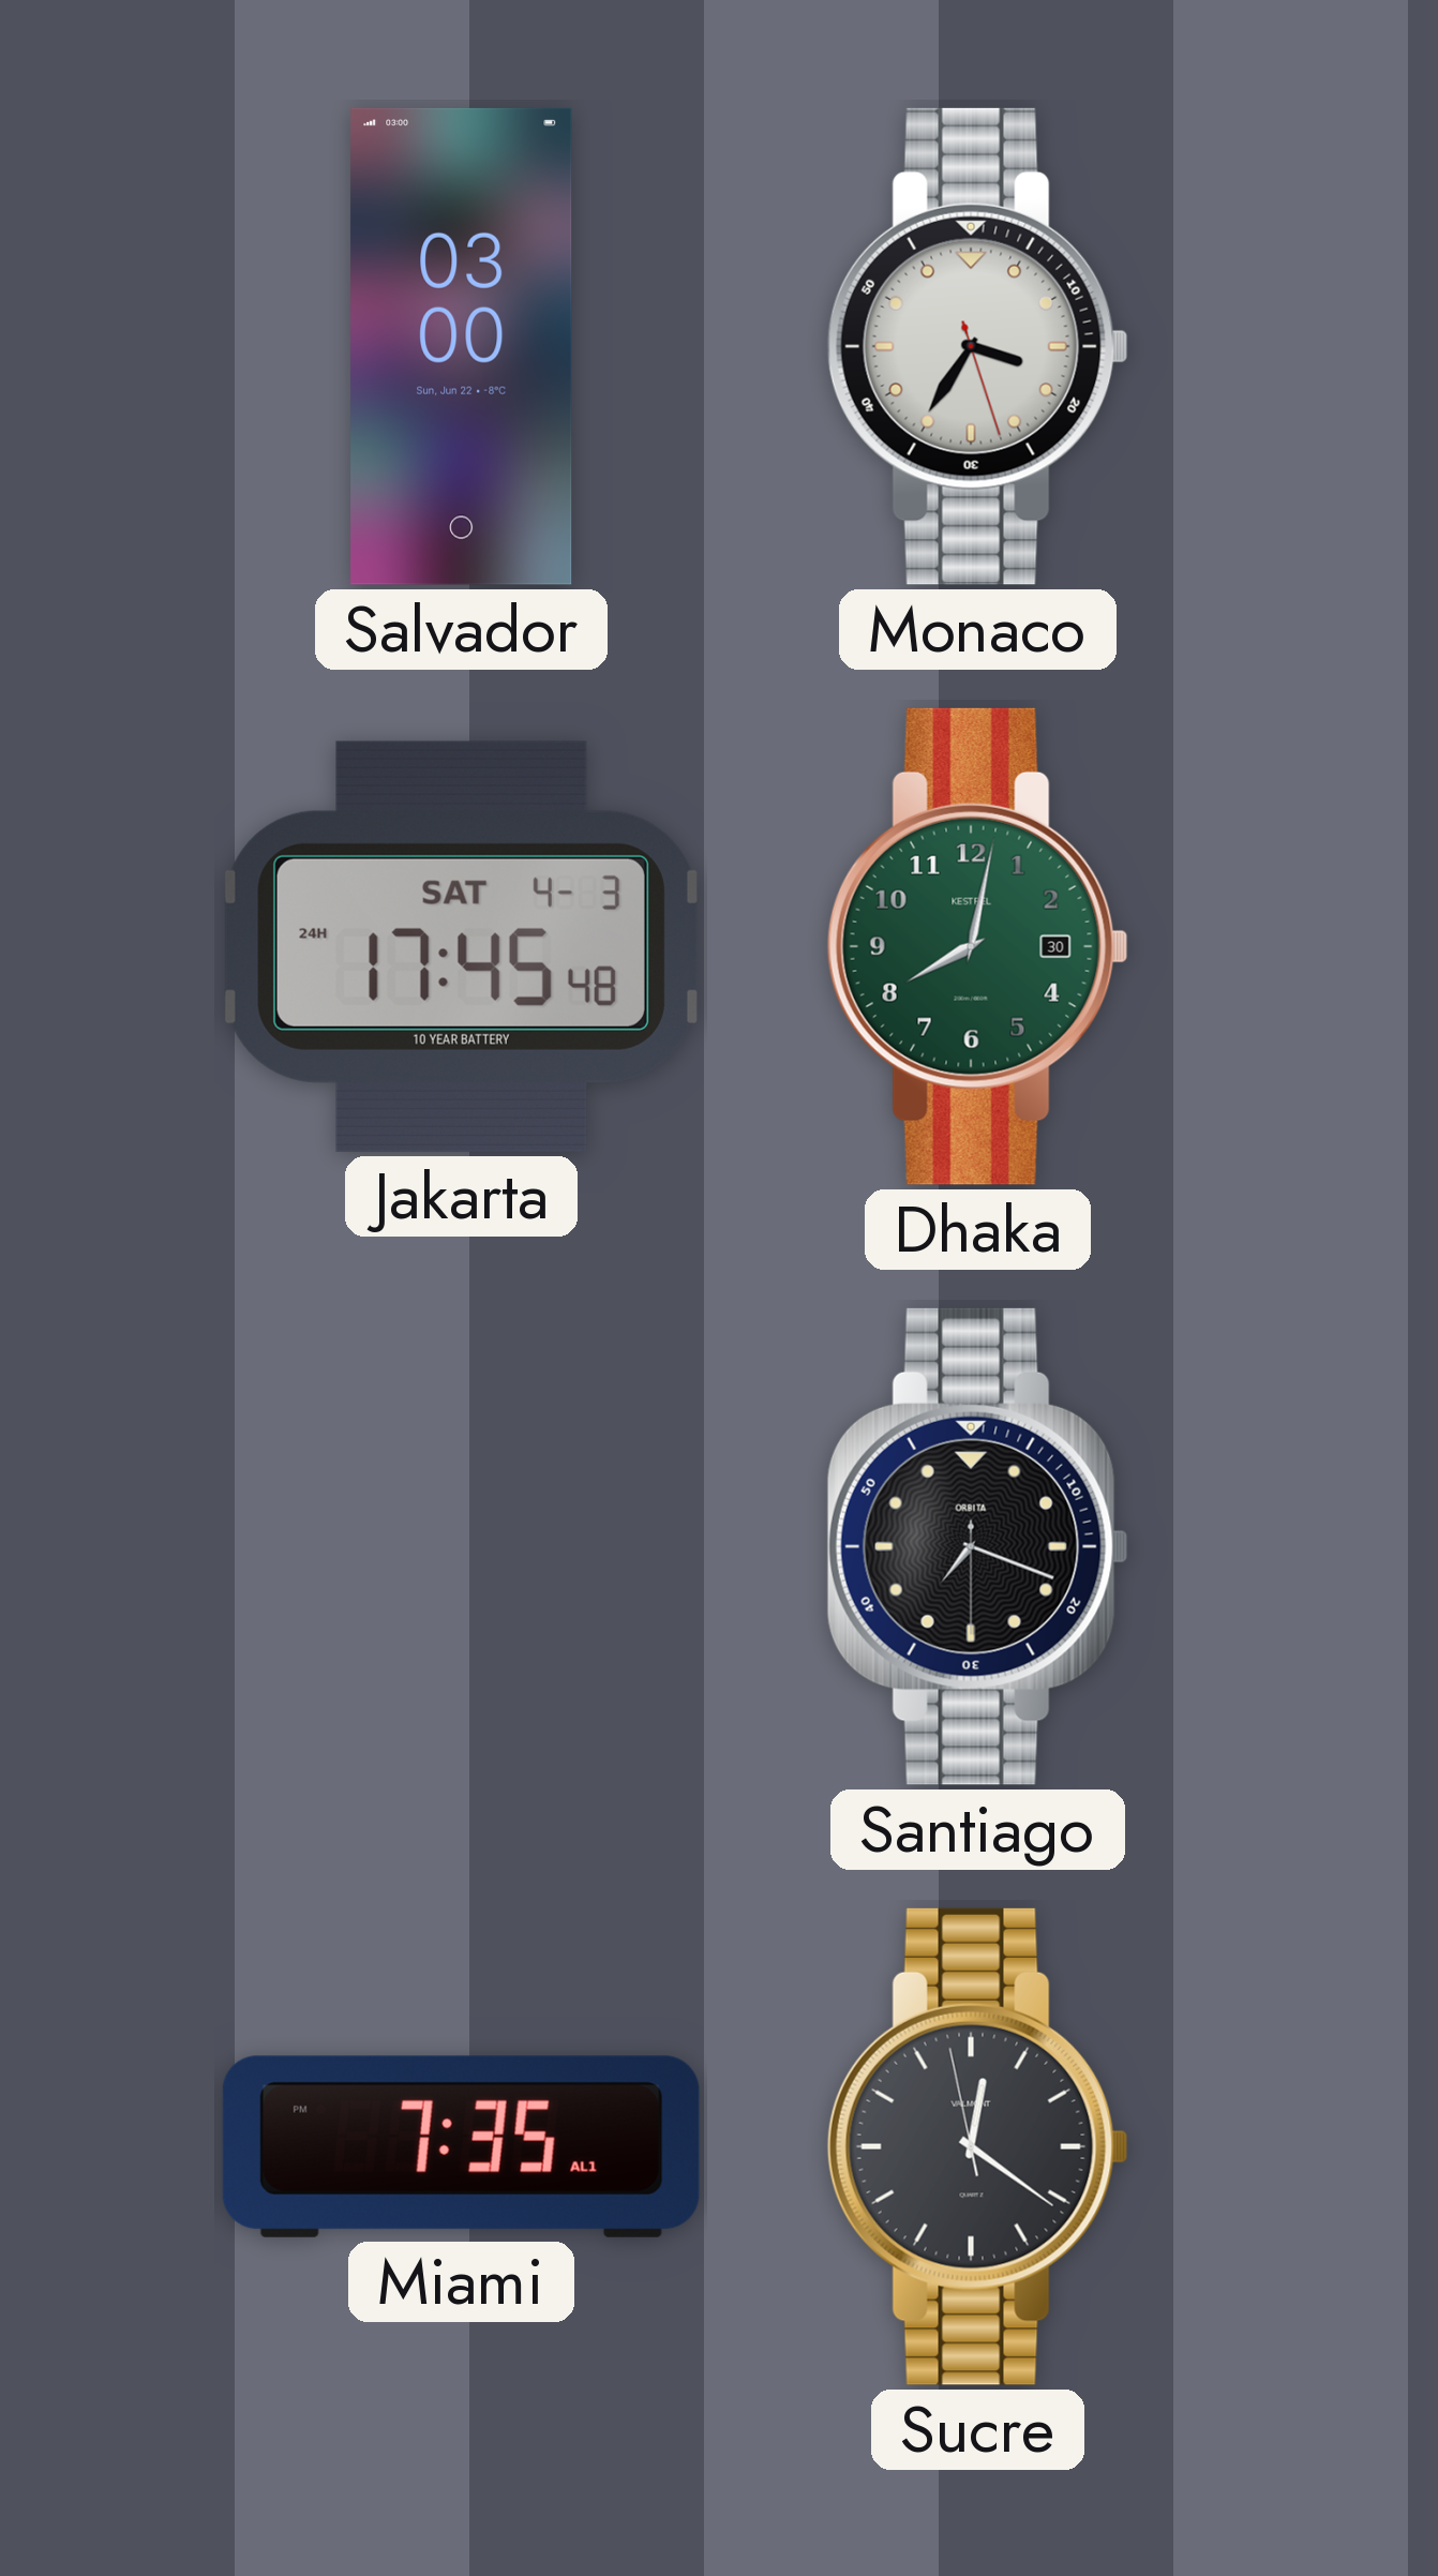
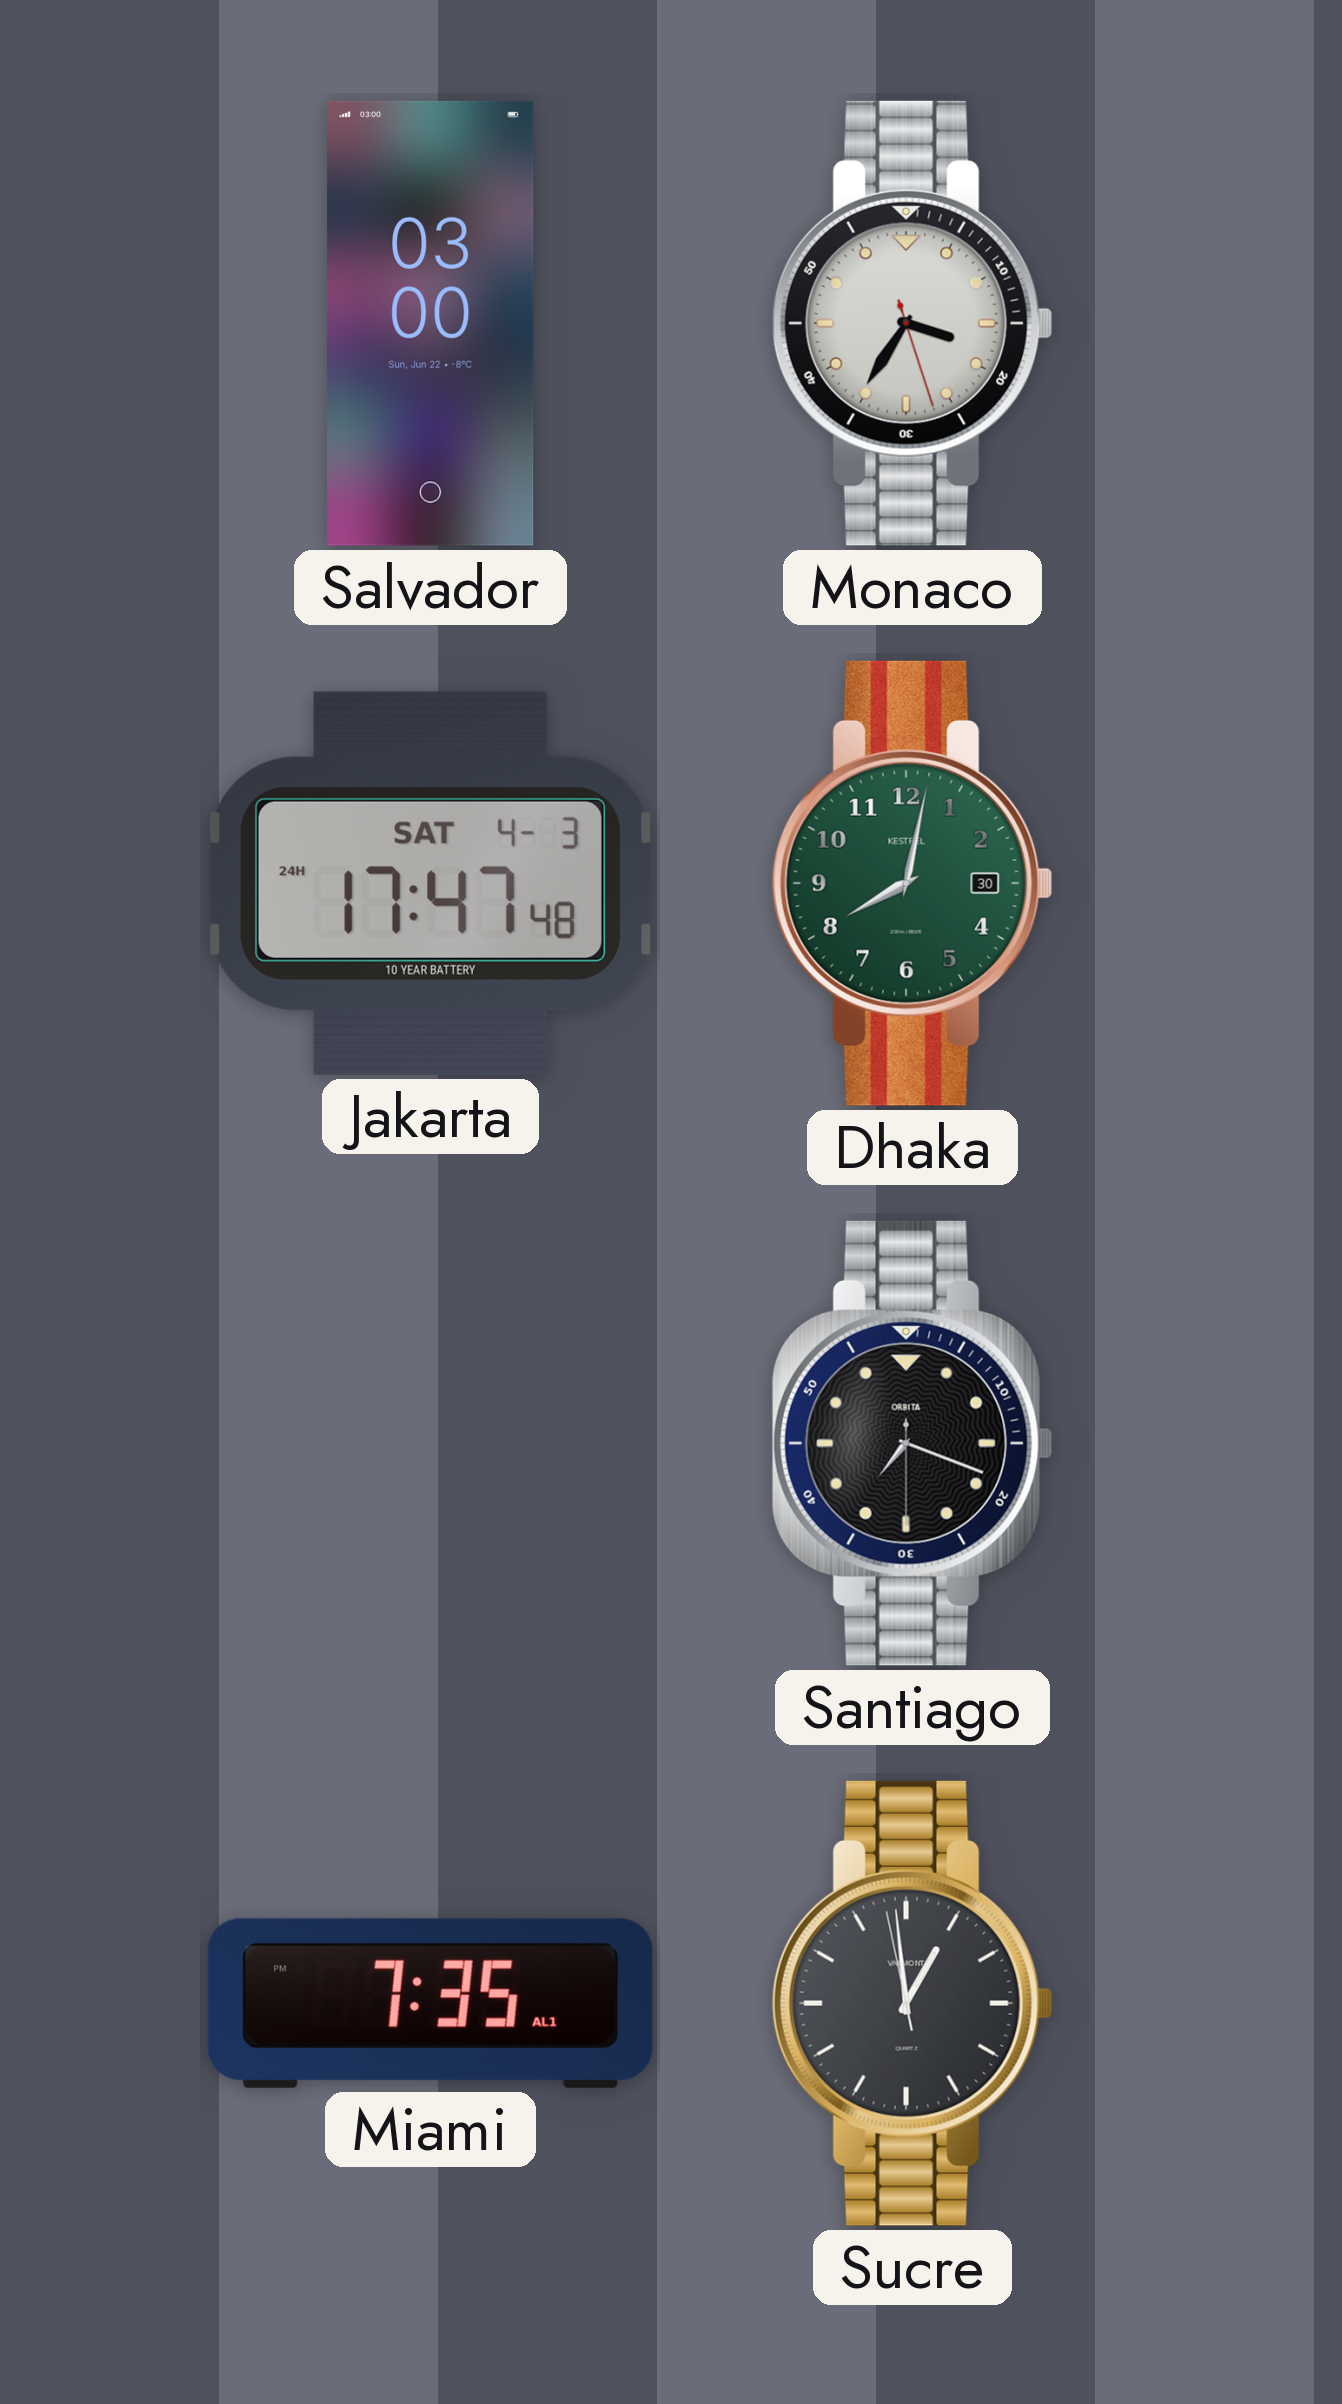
Jakarta: 17:45 -> 17:47
Sucre: 12:20 -> 12:58
